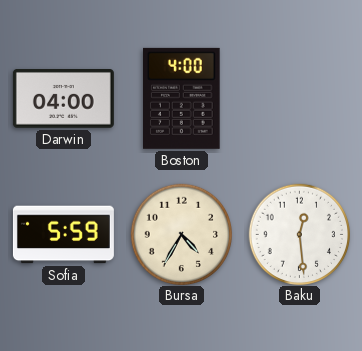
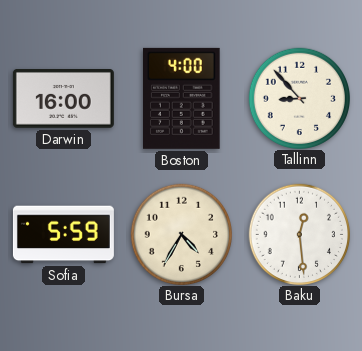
Darwin: 04:00 -> 16:00
Tallinn: none -> 8:53
